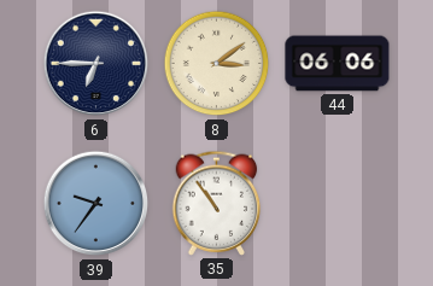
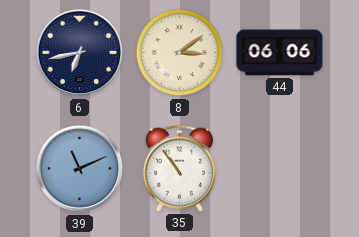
6: 6:45 -> 6:43
39: 9:36 -> 11:11
